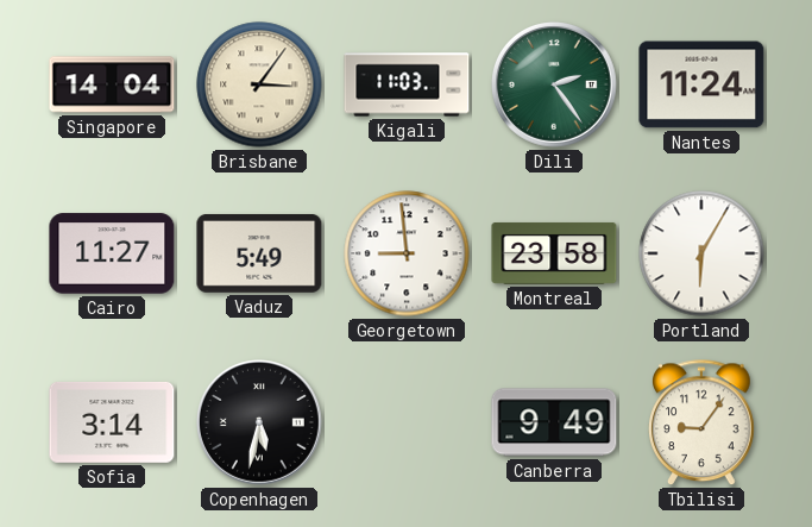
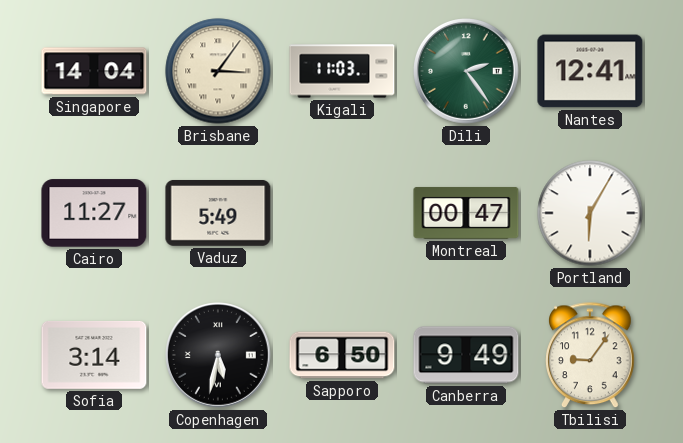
Nantes: 11:24 -> 12:41
Georgetown: 8:59 -> none
Montreal: 23:58 -> 00:47
Sapporo: none -> 6:50
